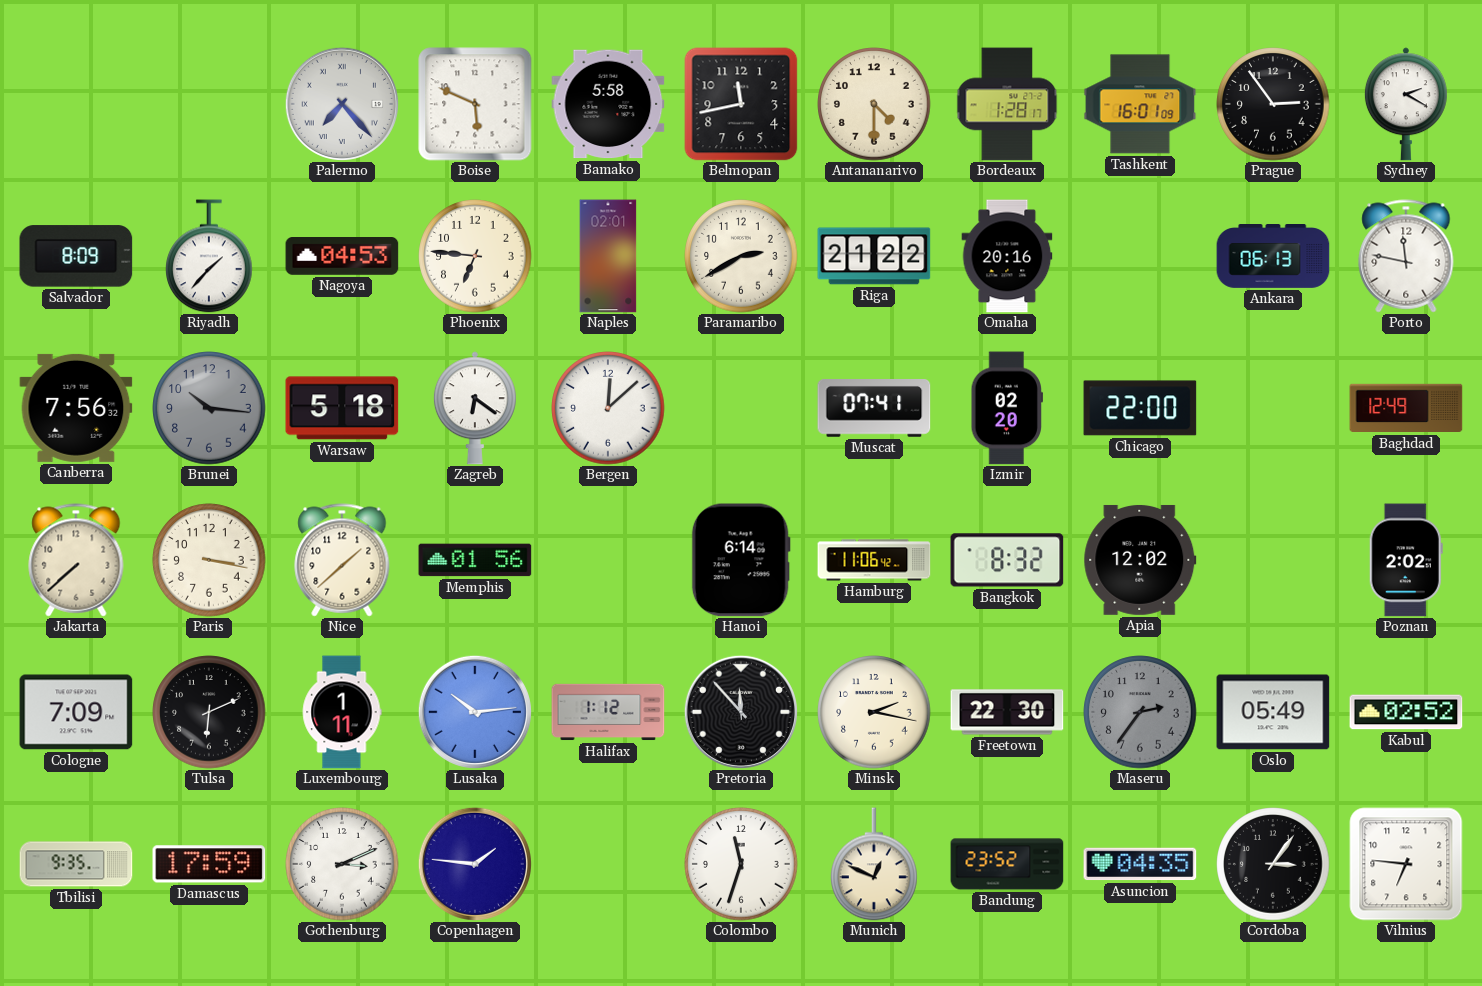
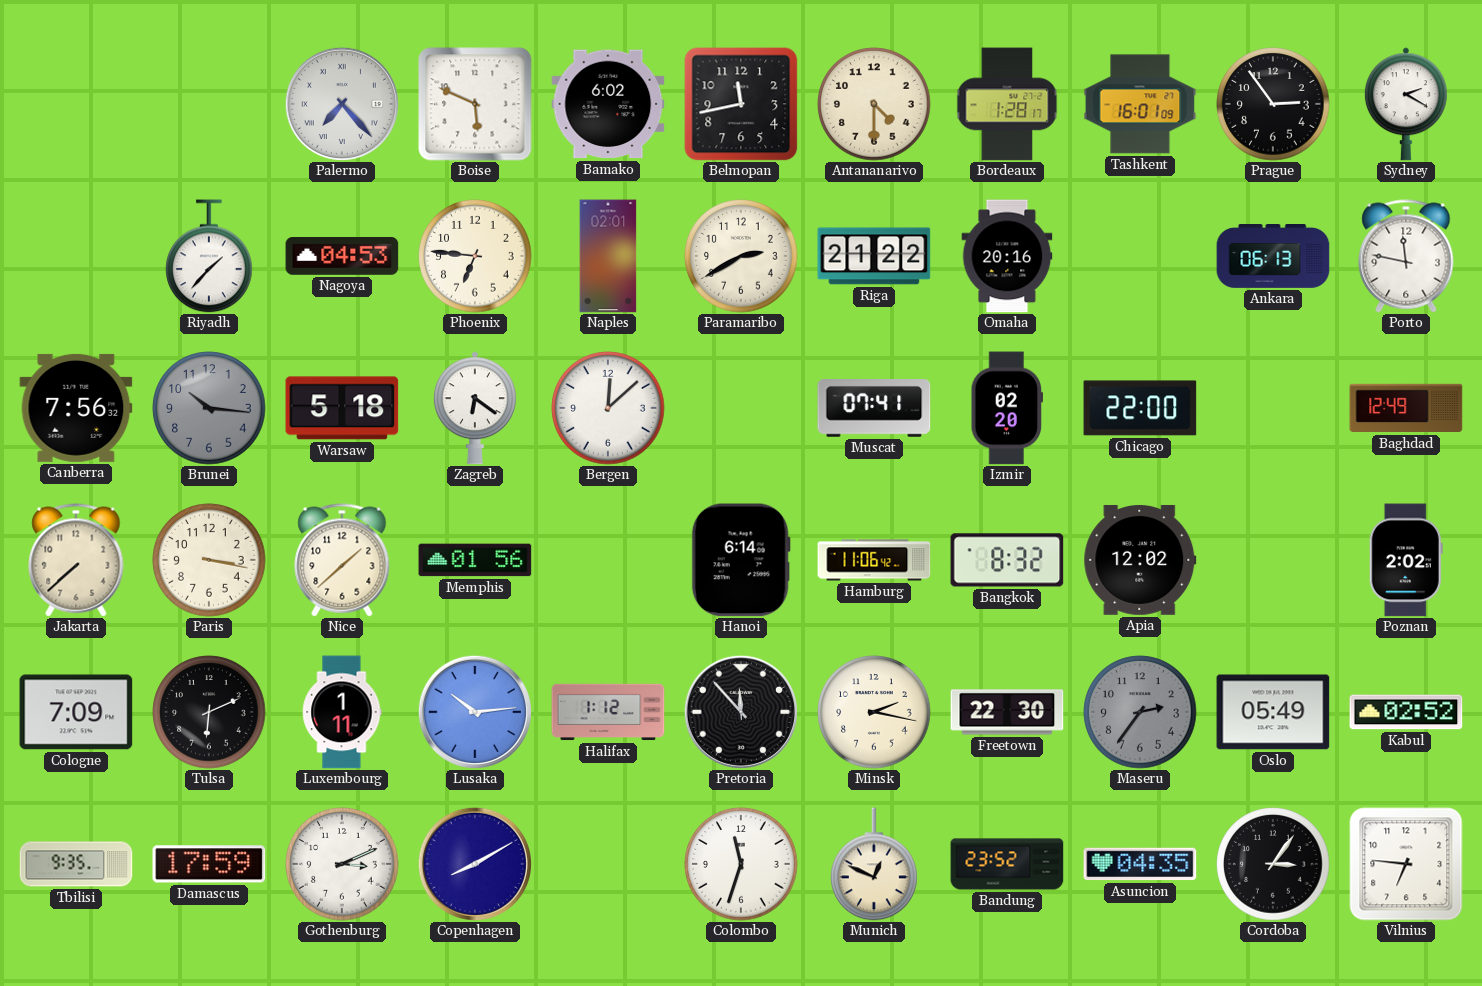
Bamako: 5:58 -> 6:02
Salvador: 8:09 -> none
Copenhagen: 1:46 -> 8:10
